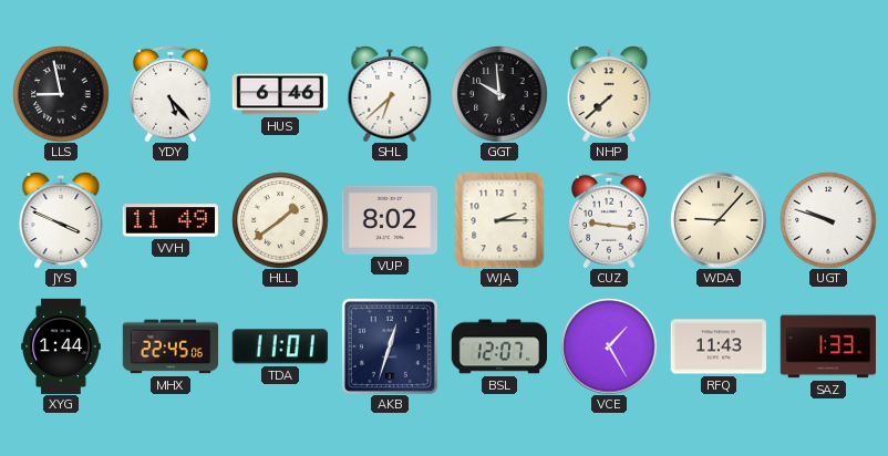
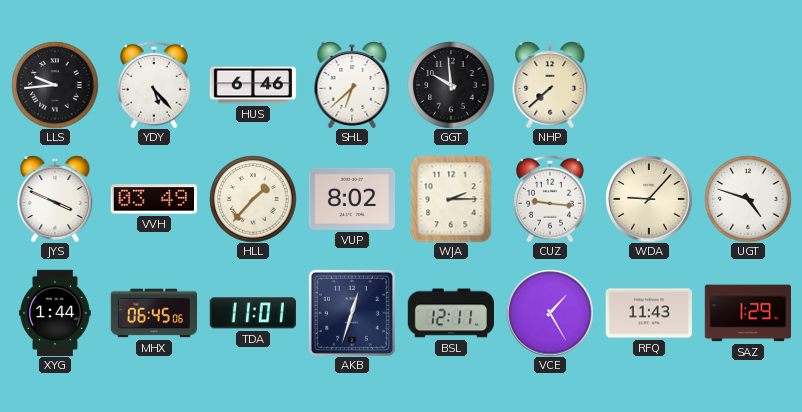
LLS: 8:58 -> 9:44
VVH: 11:49 -> 03:49
HLL: 1:39 -> 1:37
UGT: 9:48 -> 4:48
MHX: 22:45 -> 06:45
BSL: 12:07 -> 12:11
SAZ: 1:33 -> 1:29
